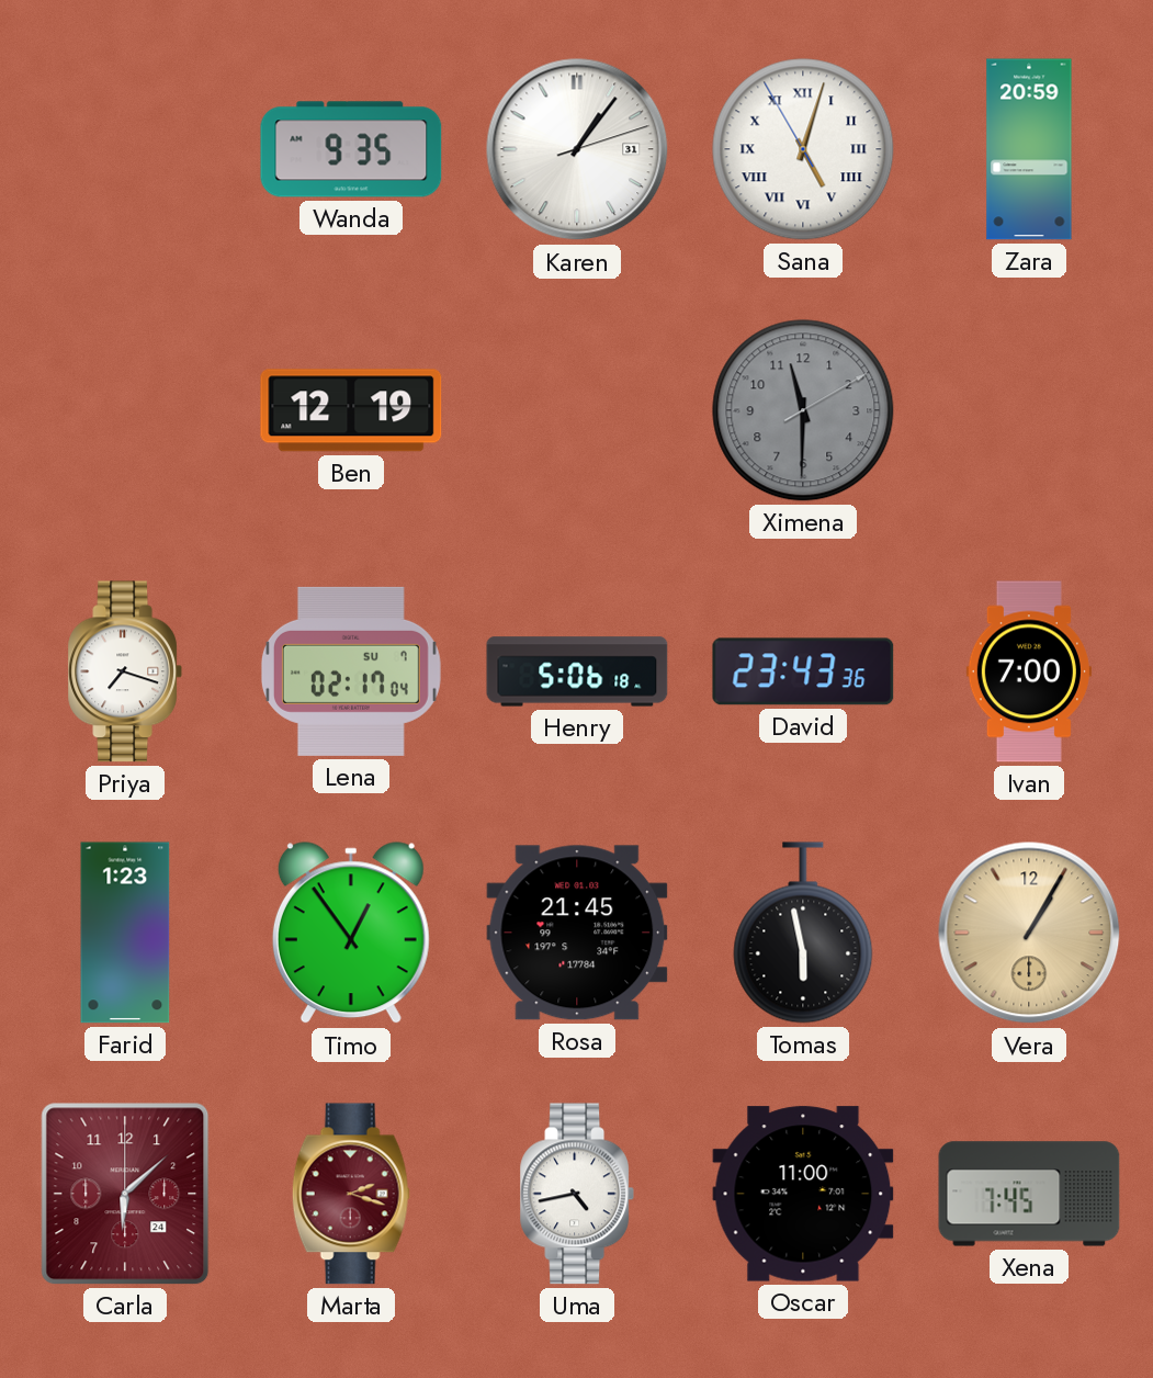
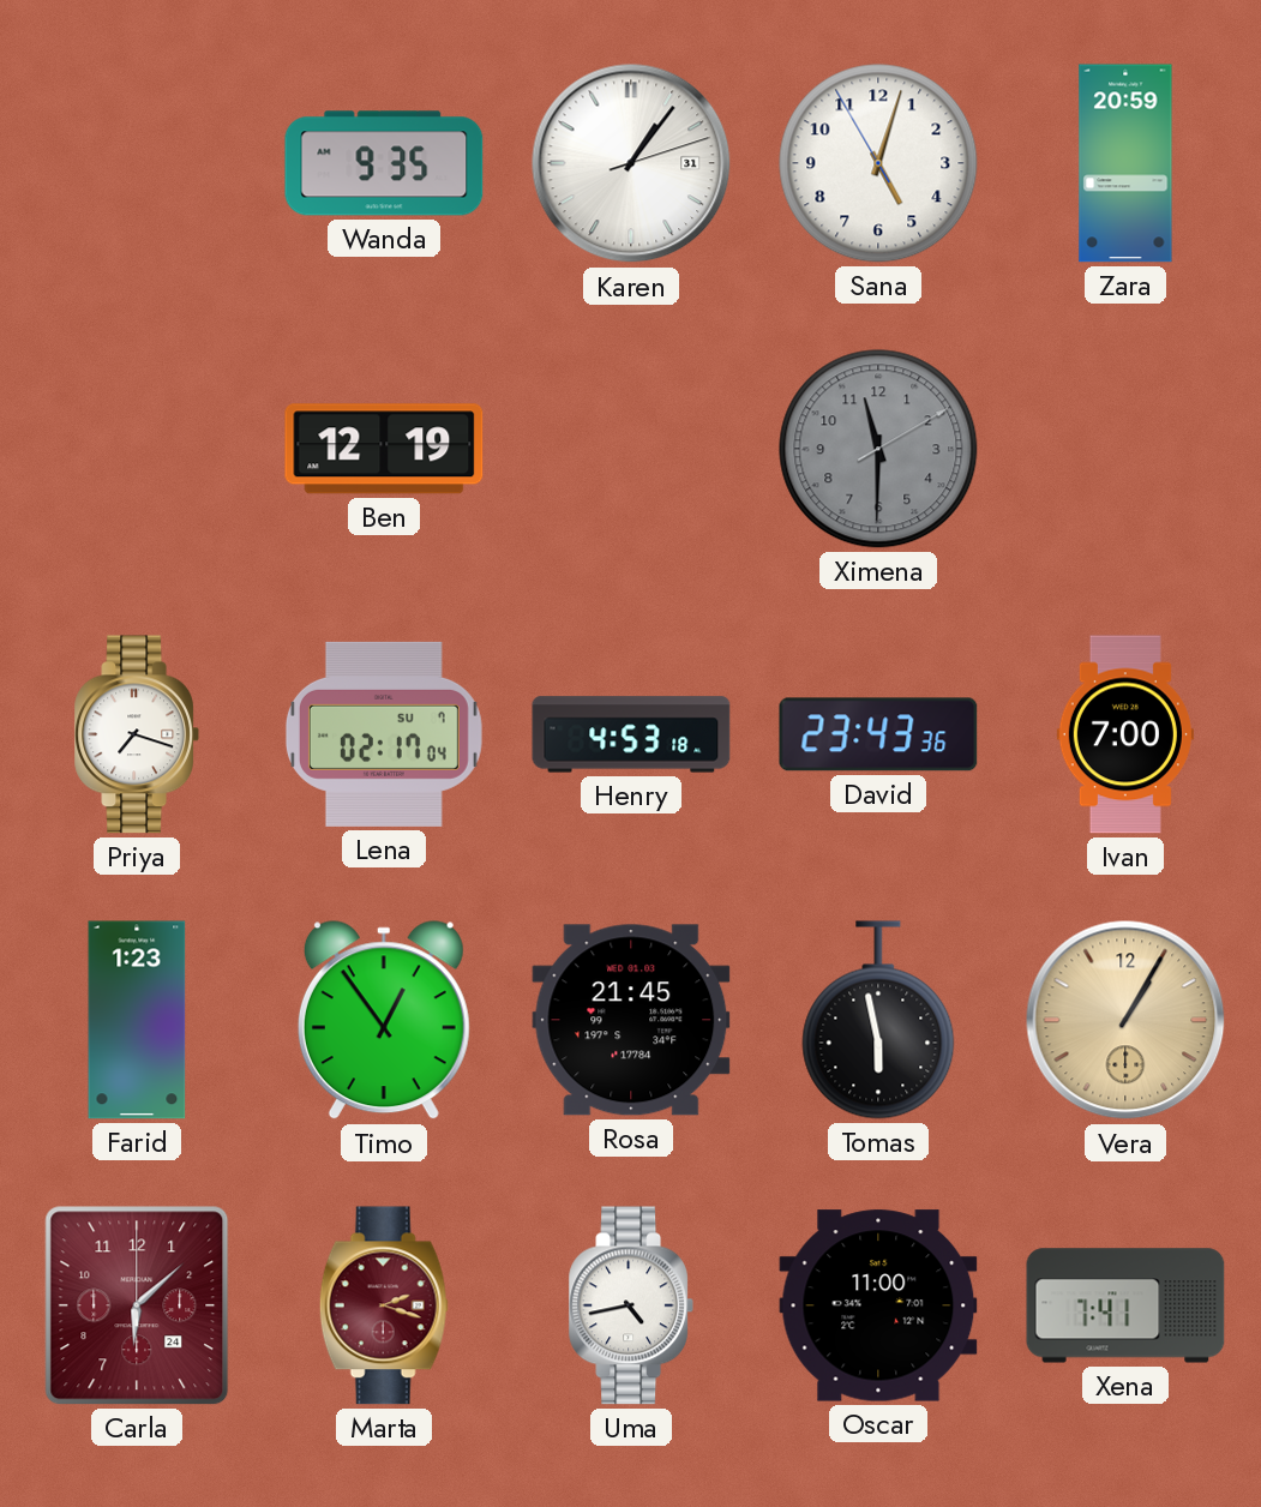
Sana numerals: Roman -> Arabic
Henry: 5:06 -> 4:53
Xena: 7:45 -> 7:41
